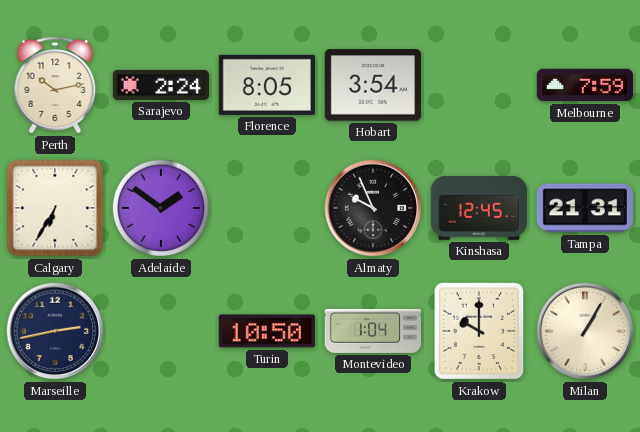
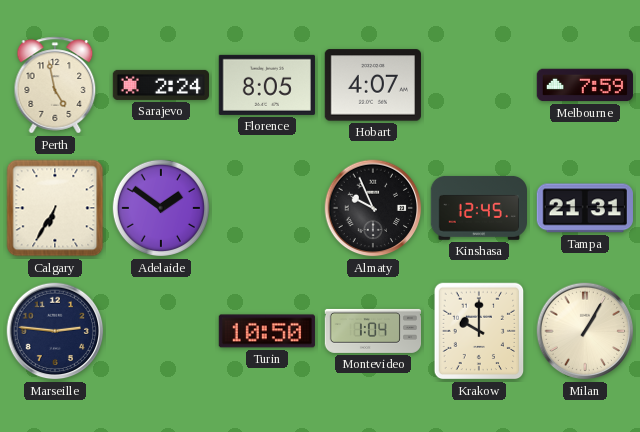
Perth: 10:13 -> 4:58
Hobart: 3:54 -> 4:07
Marseille: 2:43 -> 2:46
